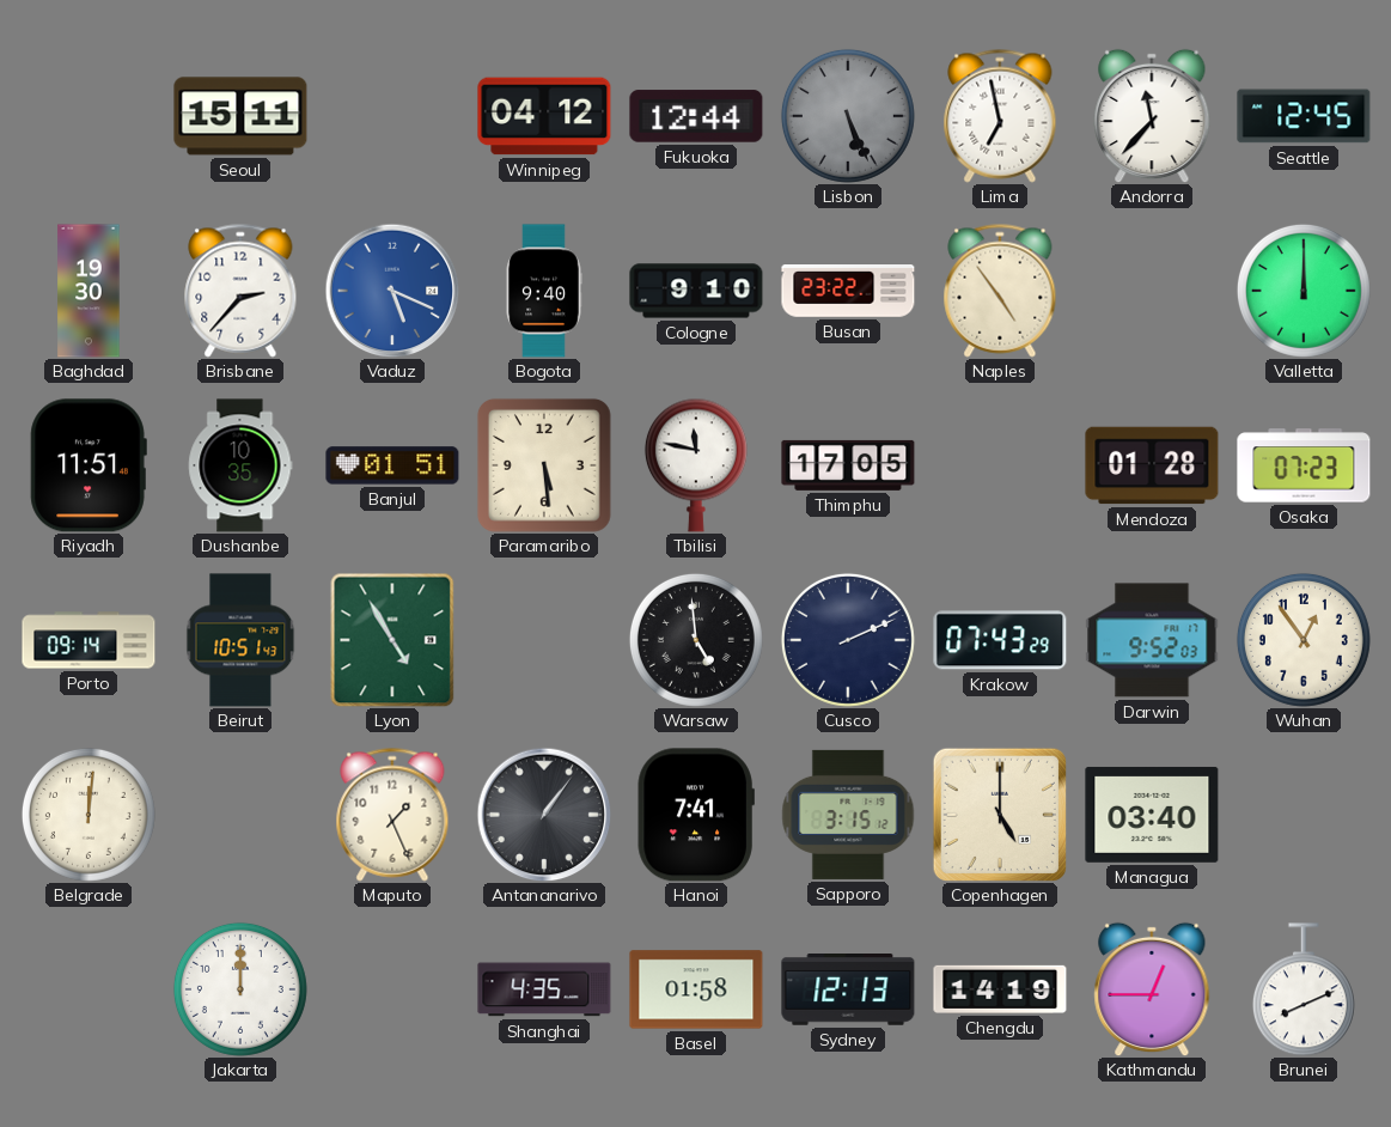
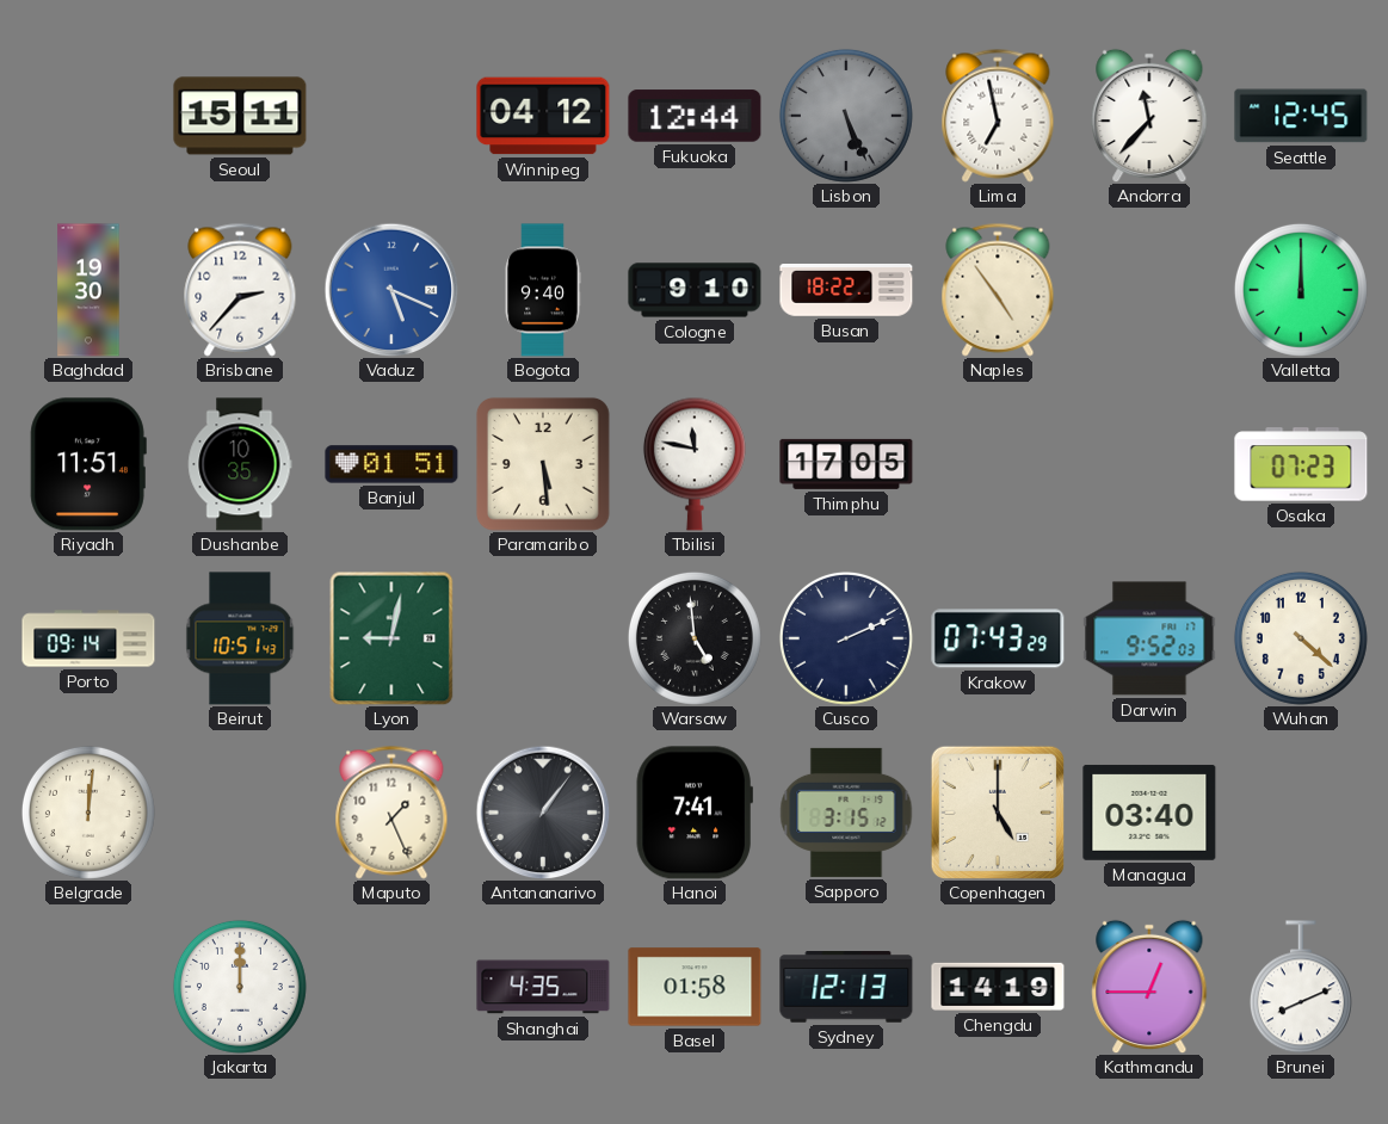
Busan: 23:22 -> 18:22
Mendoza: 01:28 -> none
Lyon: 4:55 -> 9:02
Wuhan: 12:54 -> 4:22
